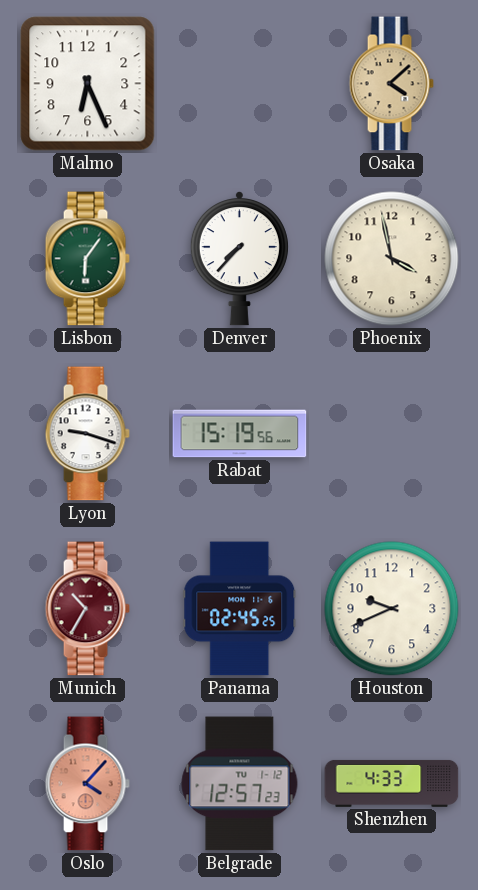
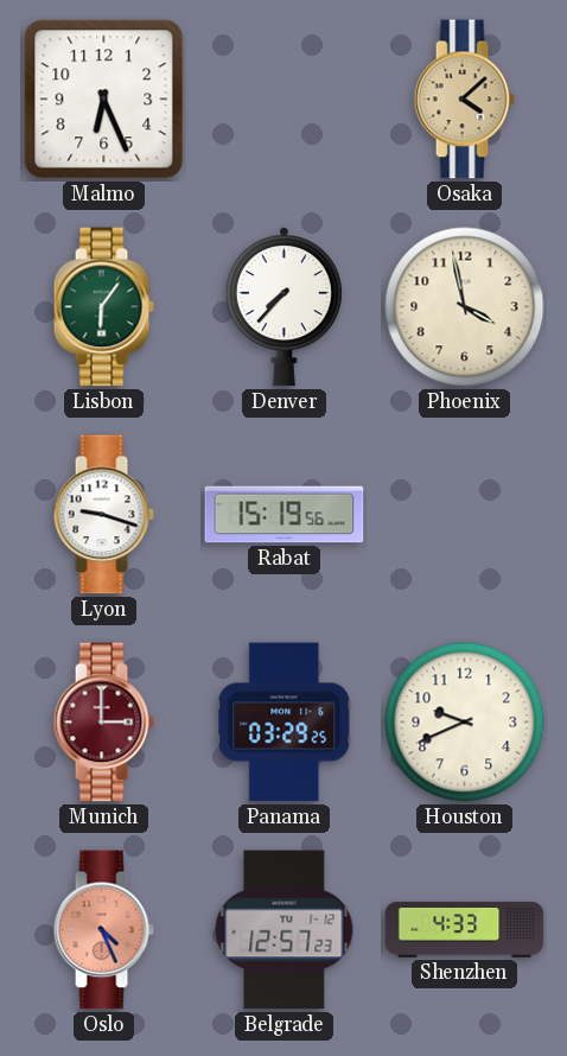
Munich: 10:35 -> 3:00
Panama: 02:45 -> 03:29
Oslo: 4:07 -> 4:26
